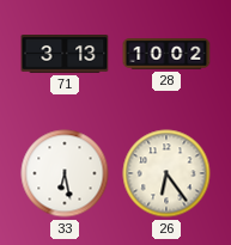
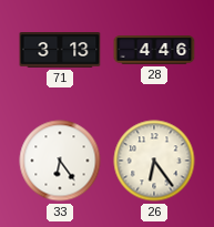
28: 10:02 -> 4:46
33: 6:28 -> 6:24
